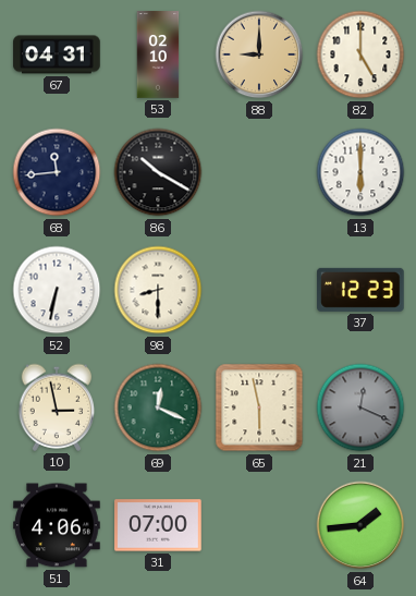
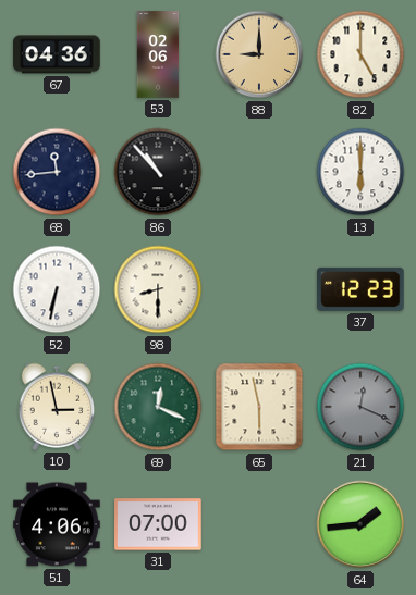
67: 04:31 -> 04:36
53: 02:10 -> 02:06
86: 10:20 -> 10:53
